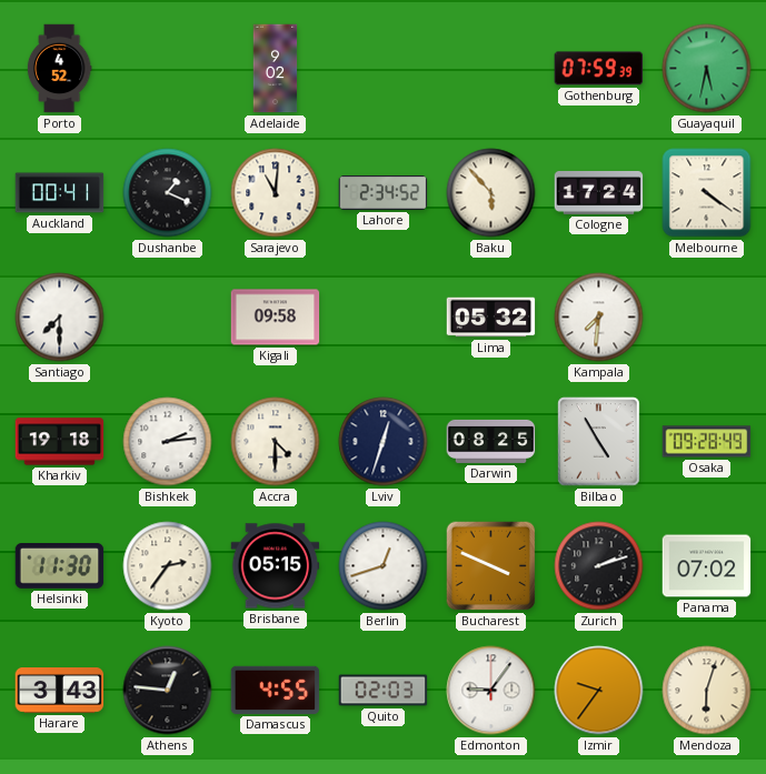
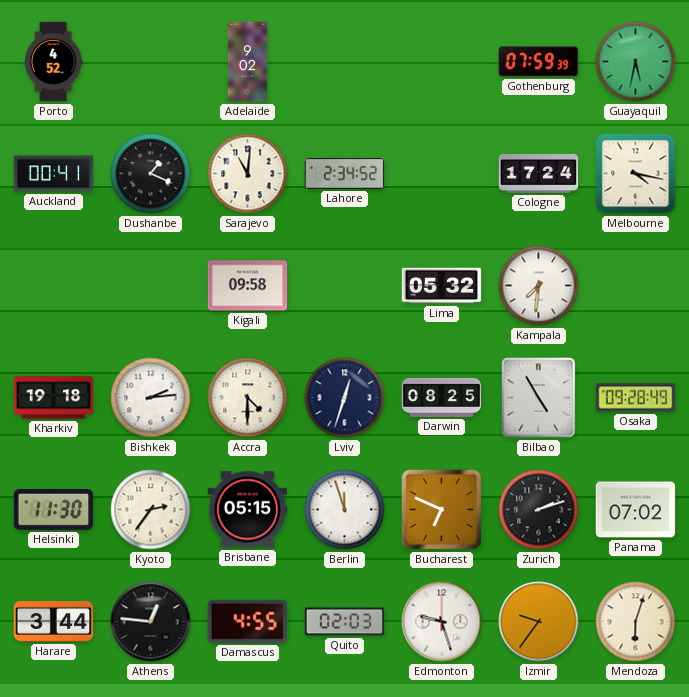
Baku: 5:53 -> none
Melbourne: 4:21 -> 4:17
Santiago: 7:30 -> none
Berlin: 12:42 -> 11:57
Bucharest: 3:49 -> 6:49
Harare: 3:43 -> 3:44
Edmonton: 9:06 -> 9:27
